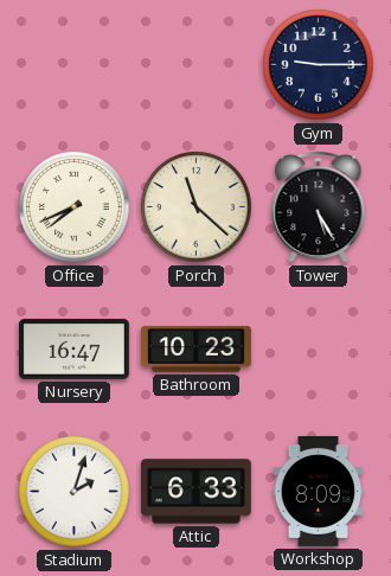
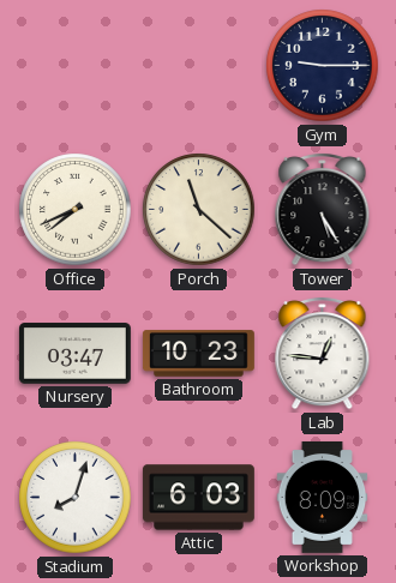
Nursery: 16:47 -> 03:47
Lab: none -> 12:46
Stadium: 2:03 -> 8:03
Attic: 6:33 -> 6:03
